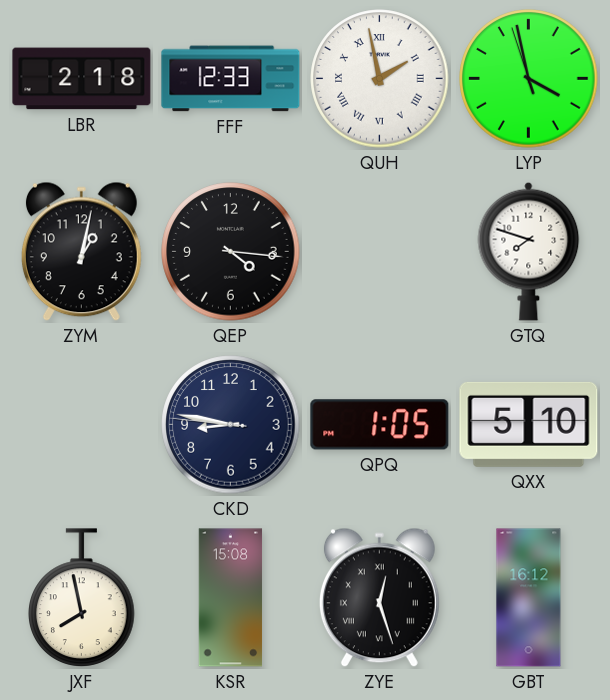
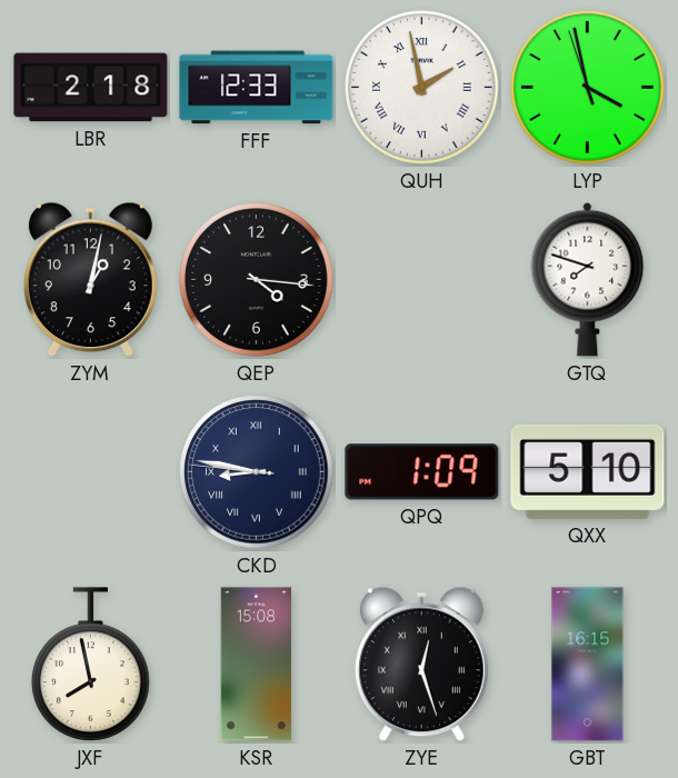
CKD numerals: Arabic -> Roman
QPQ: 1:05 -> 1:09
GBT: 16:12 -> 16:15
